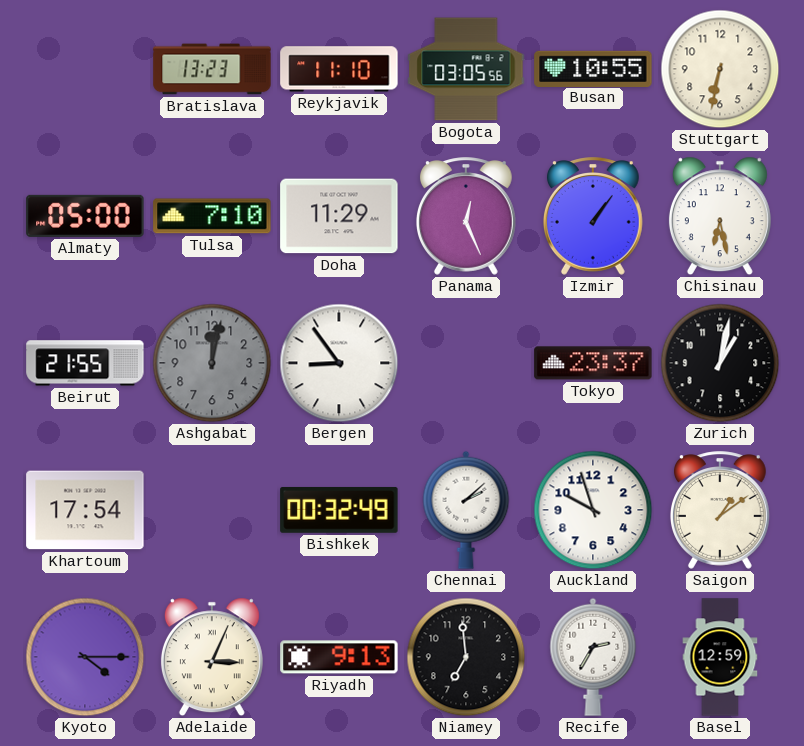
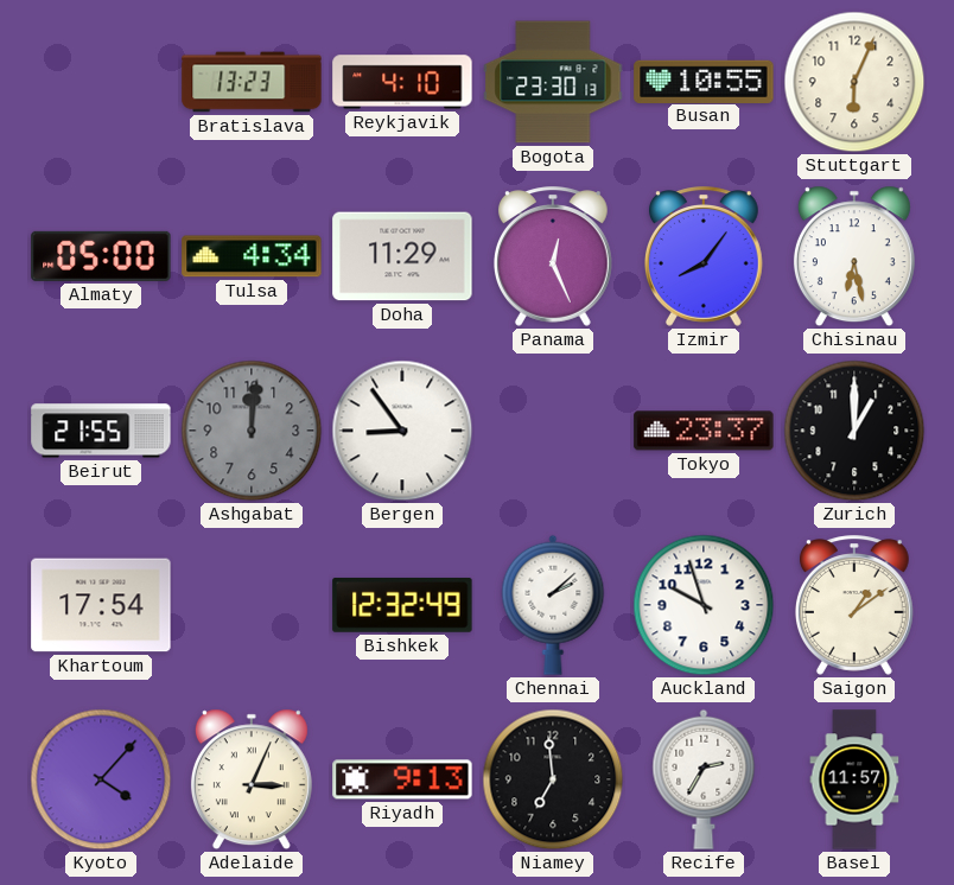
Reykjavik: 11:10 -> 4:10
Bogota: 03:05 -> 23:30
Stuttgart: 6:32 -> 6:04
Tulsa: 7:10 -> 4:34
Izmir: 1:06 -> 8:06
Ashgabat: 12:02 -> 12:01
Zurich: 1:02 -> 1:00
Bishkek: 00:32 -> 12:32
Kyoto: 4:15 -> 4:07
Basel: 12:59 -> 11:57
